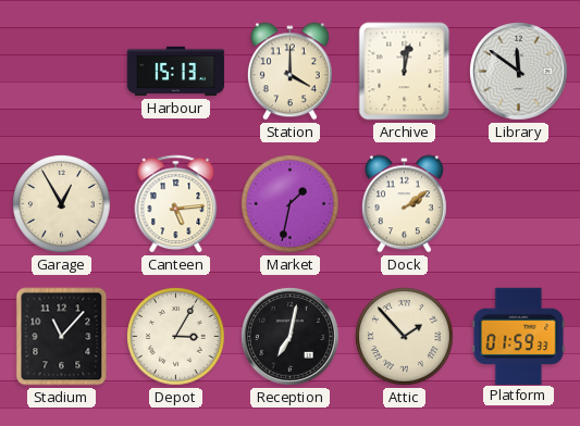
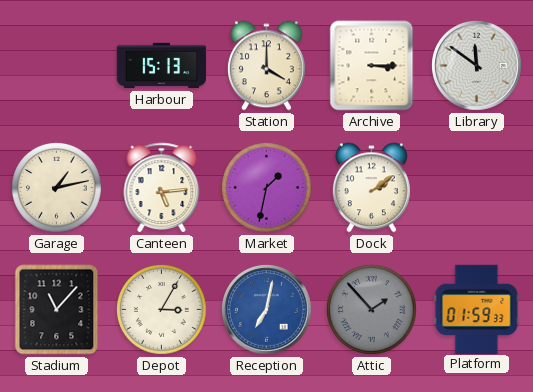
Archive: 12:02 -> 3:15
Garage: 12:55 -> 1:13
Reception dial: black -> blue
Attic dial: cream -> grey
